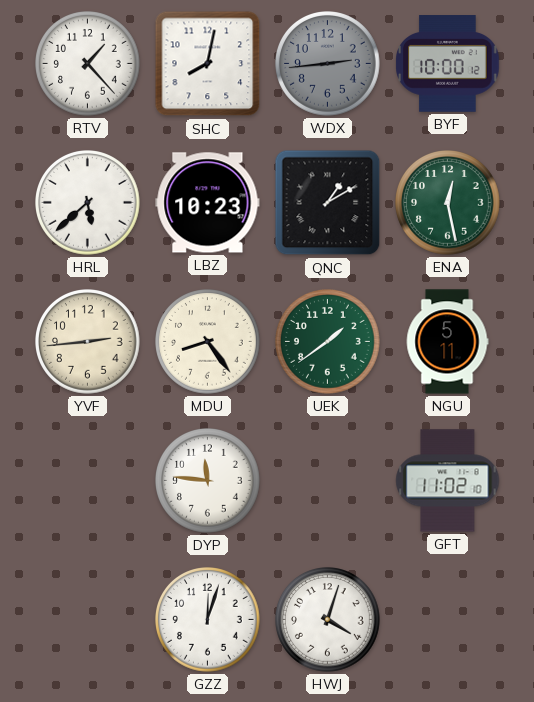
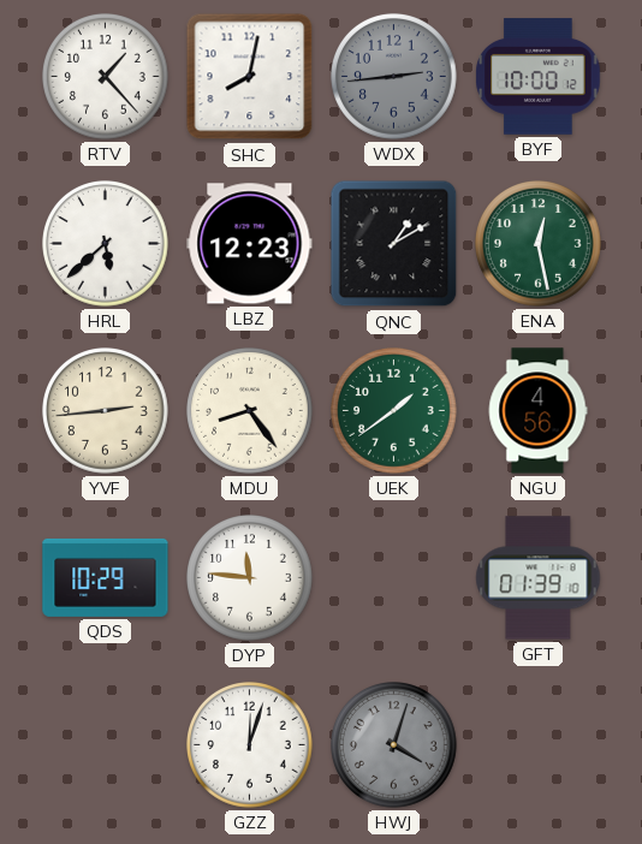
LBZ: 10:23 -> 12:23
NGU: 5:11 -> 4:56
QDS: none -> 10:29
GFT: 11:02 -> 01:39
HWJ dial: white -> grey
